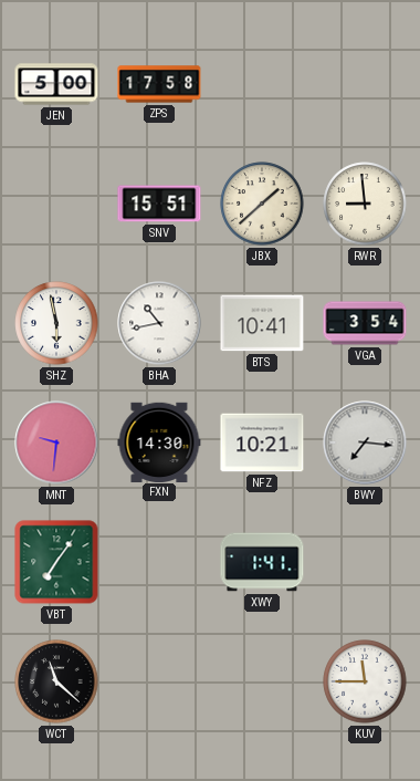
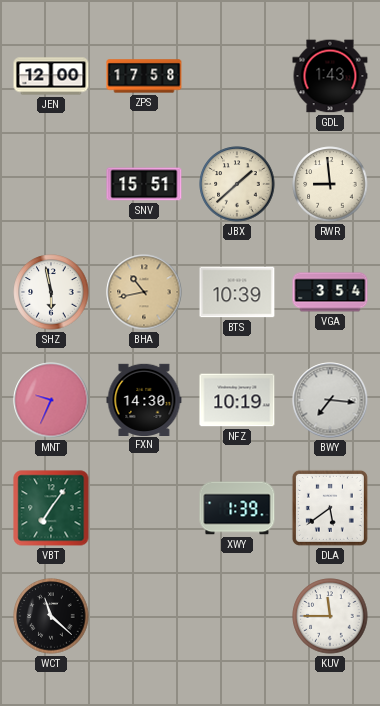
JEN: 5:00 -> 12:00
GDL: none -> 1:43
BHA dial: white -> champagne
BTS: 10:41 -> 10:39
MNT: 9:31 -> 9:34
NFZ: 10:21 -> 10:19
XWY: 1:41 -> 1:39
DLA: none -> 5:39
